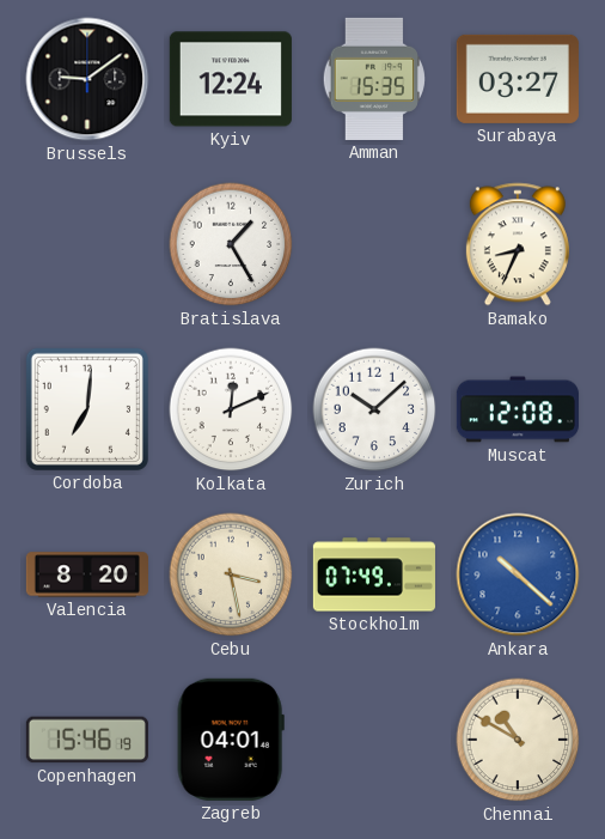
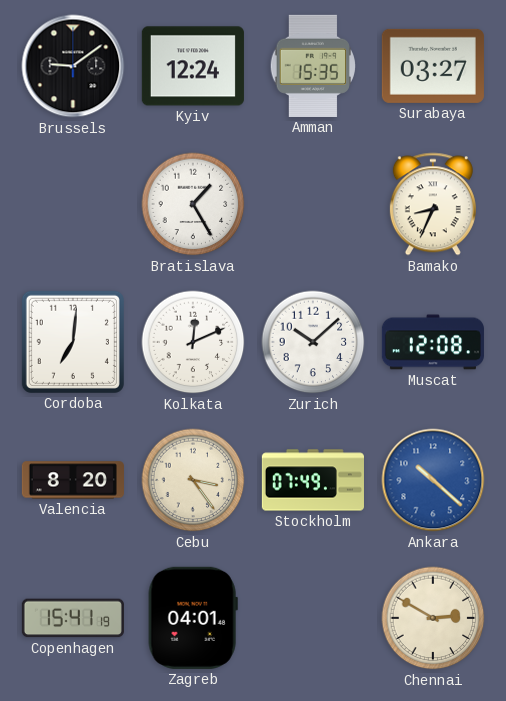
Cebu: 3:28 -> 3:24
Copenhagen: 15:46 -> 15:41
Chennai: 10:50 -> 2:50
